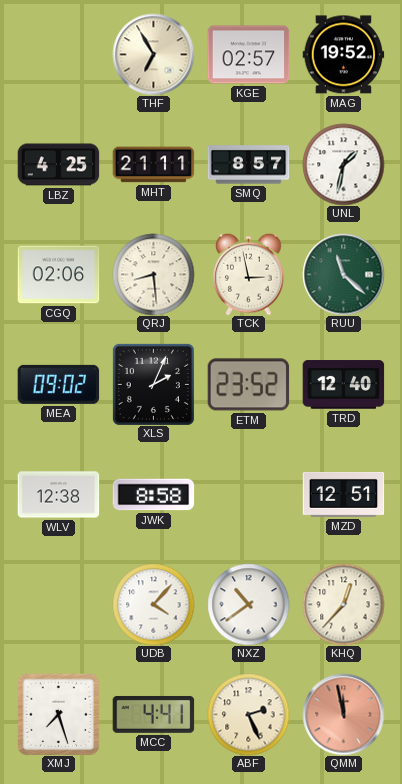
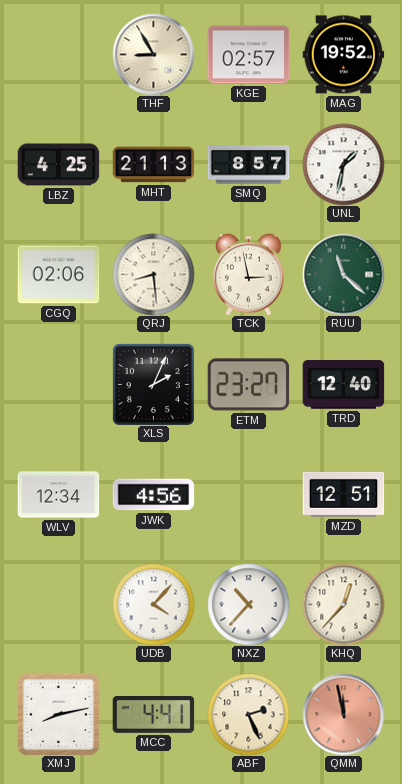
THF: 6:55 -> 8:55
MHT: 21:11 -> 21:13
MEA: 09:02 -> none
ETM: 23:52 -> 23:27
WLV: 12:38 -> 12:34
JWK: 8:58 -> 4:56
NXZ: 10:39 -> 10:37
XMJ: 7:27 -> 8:13
